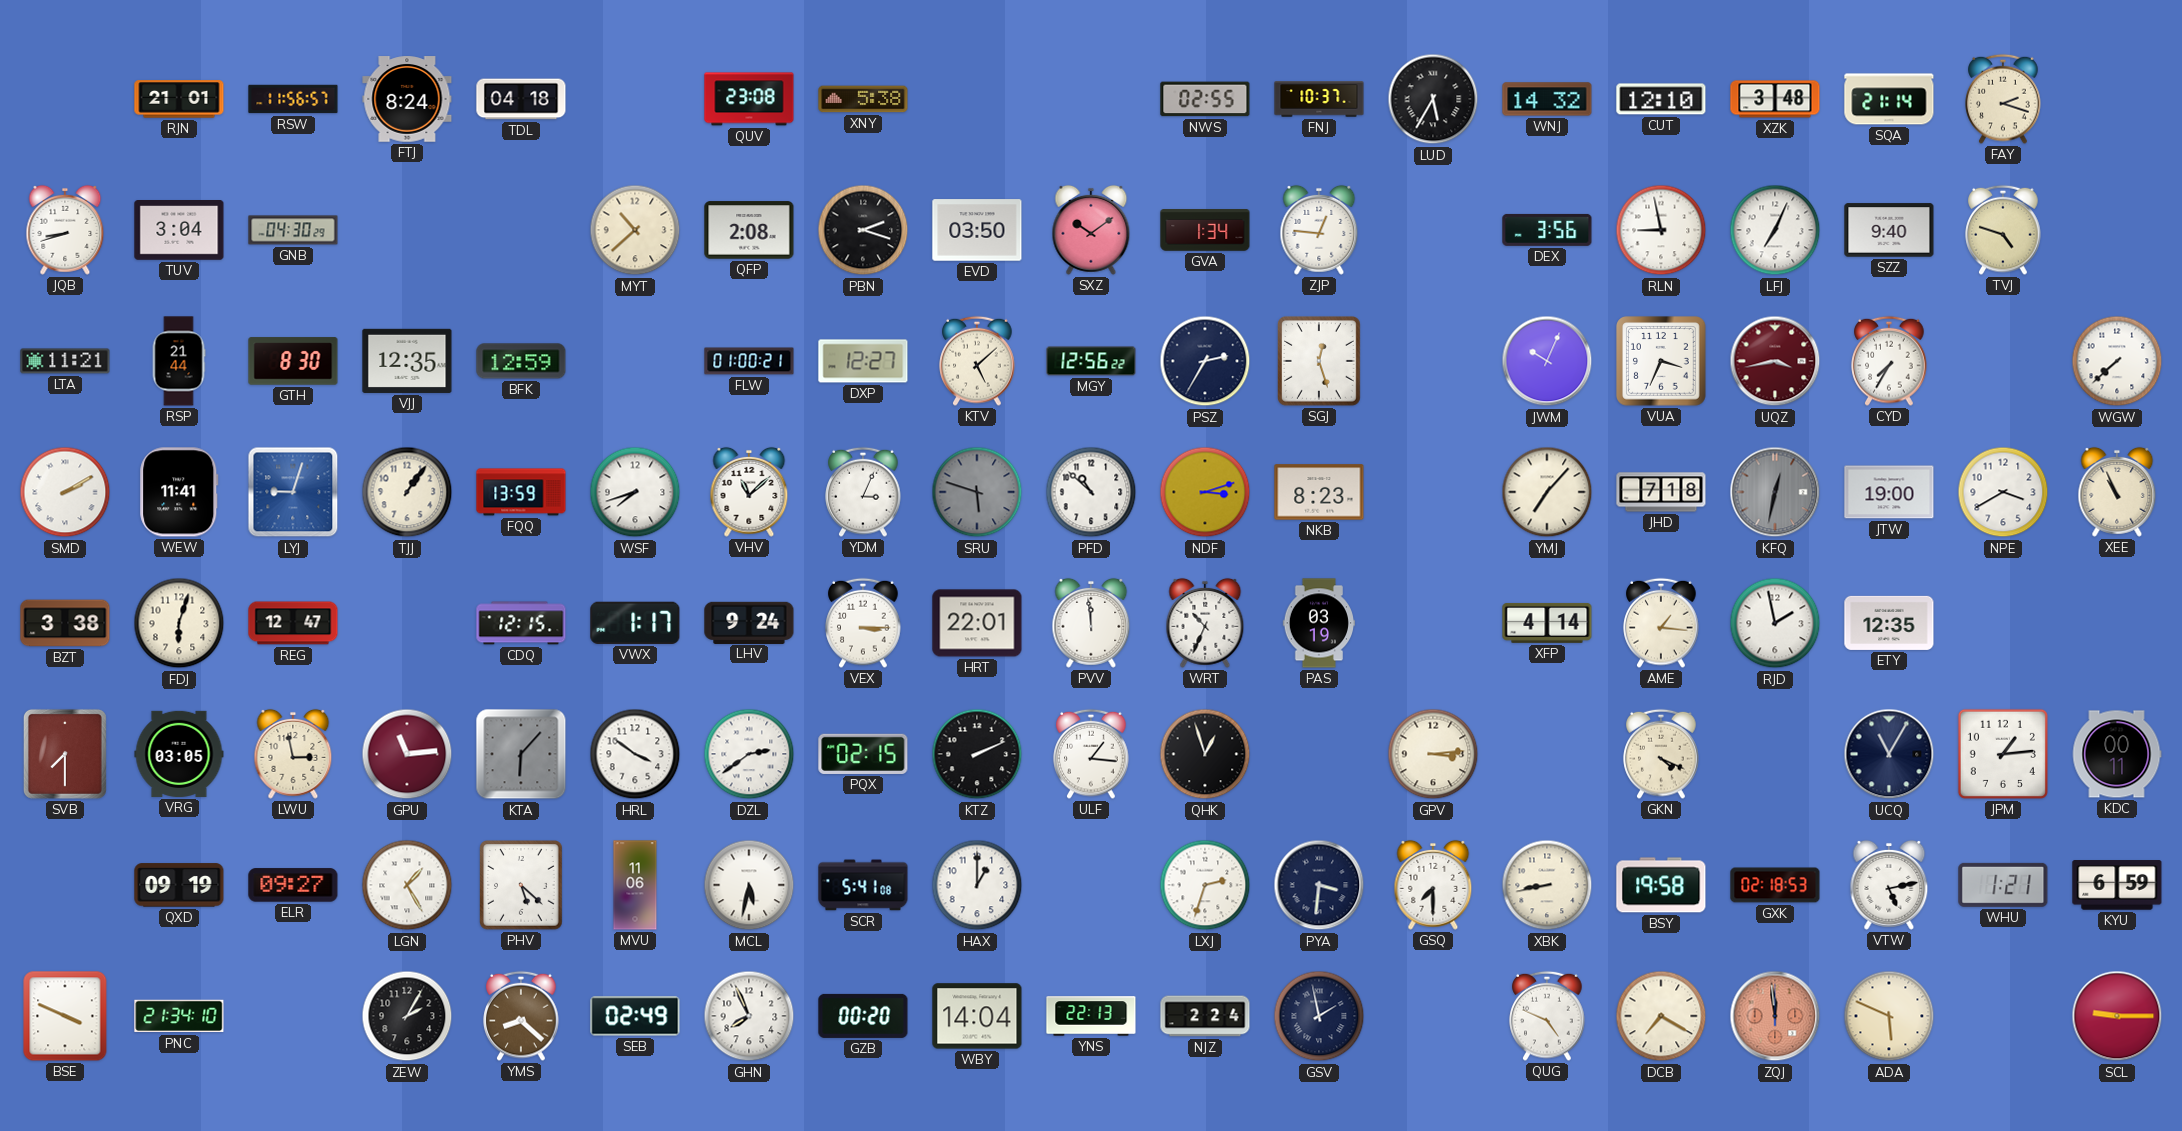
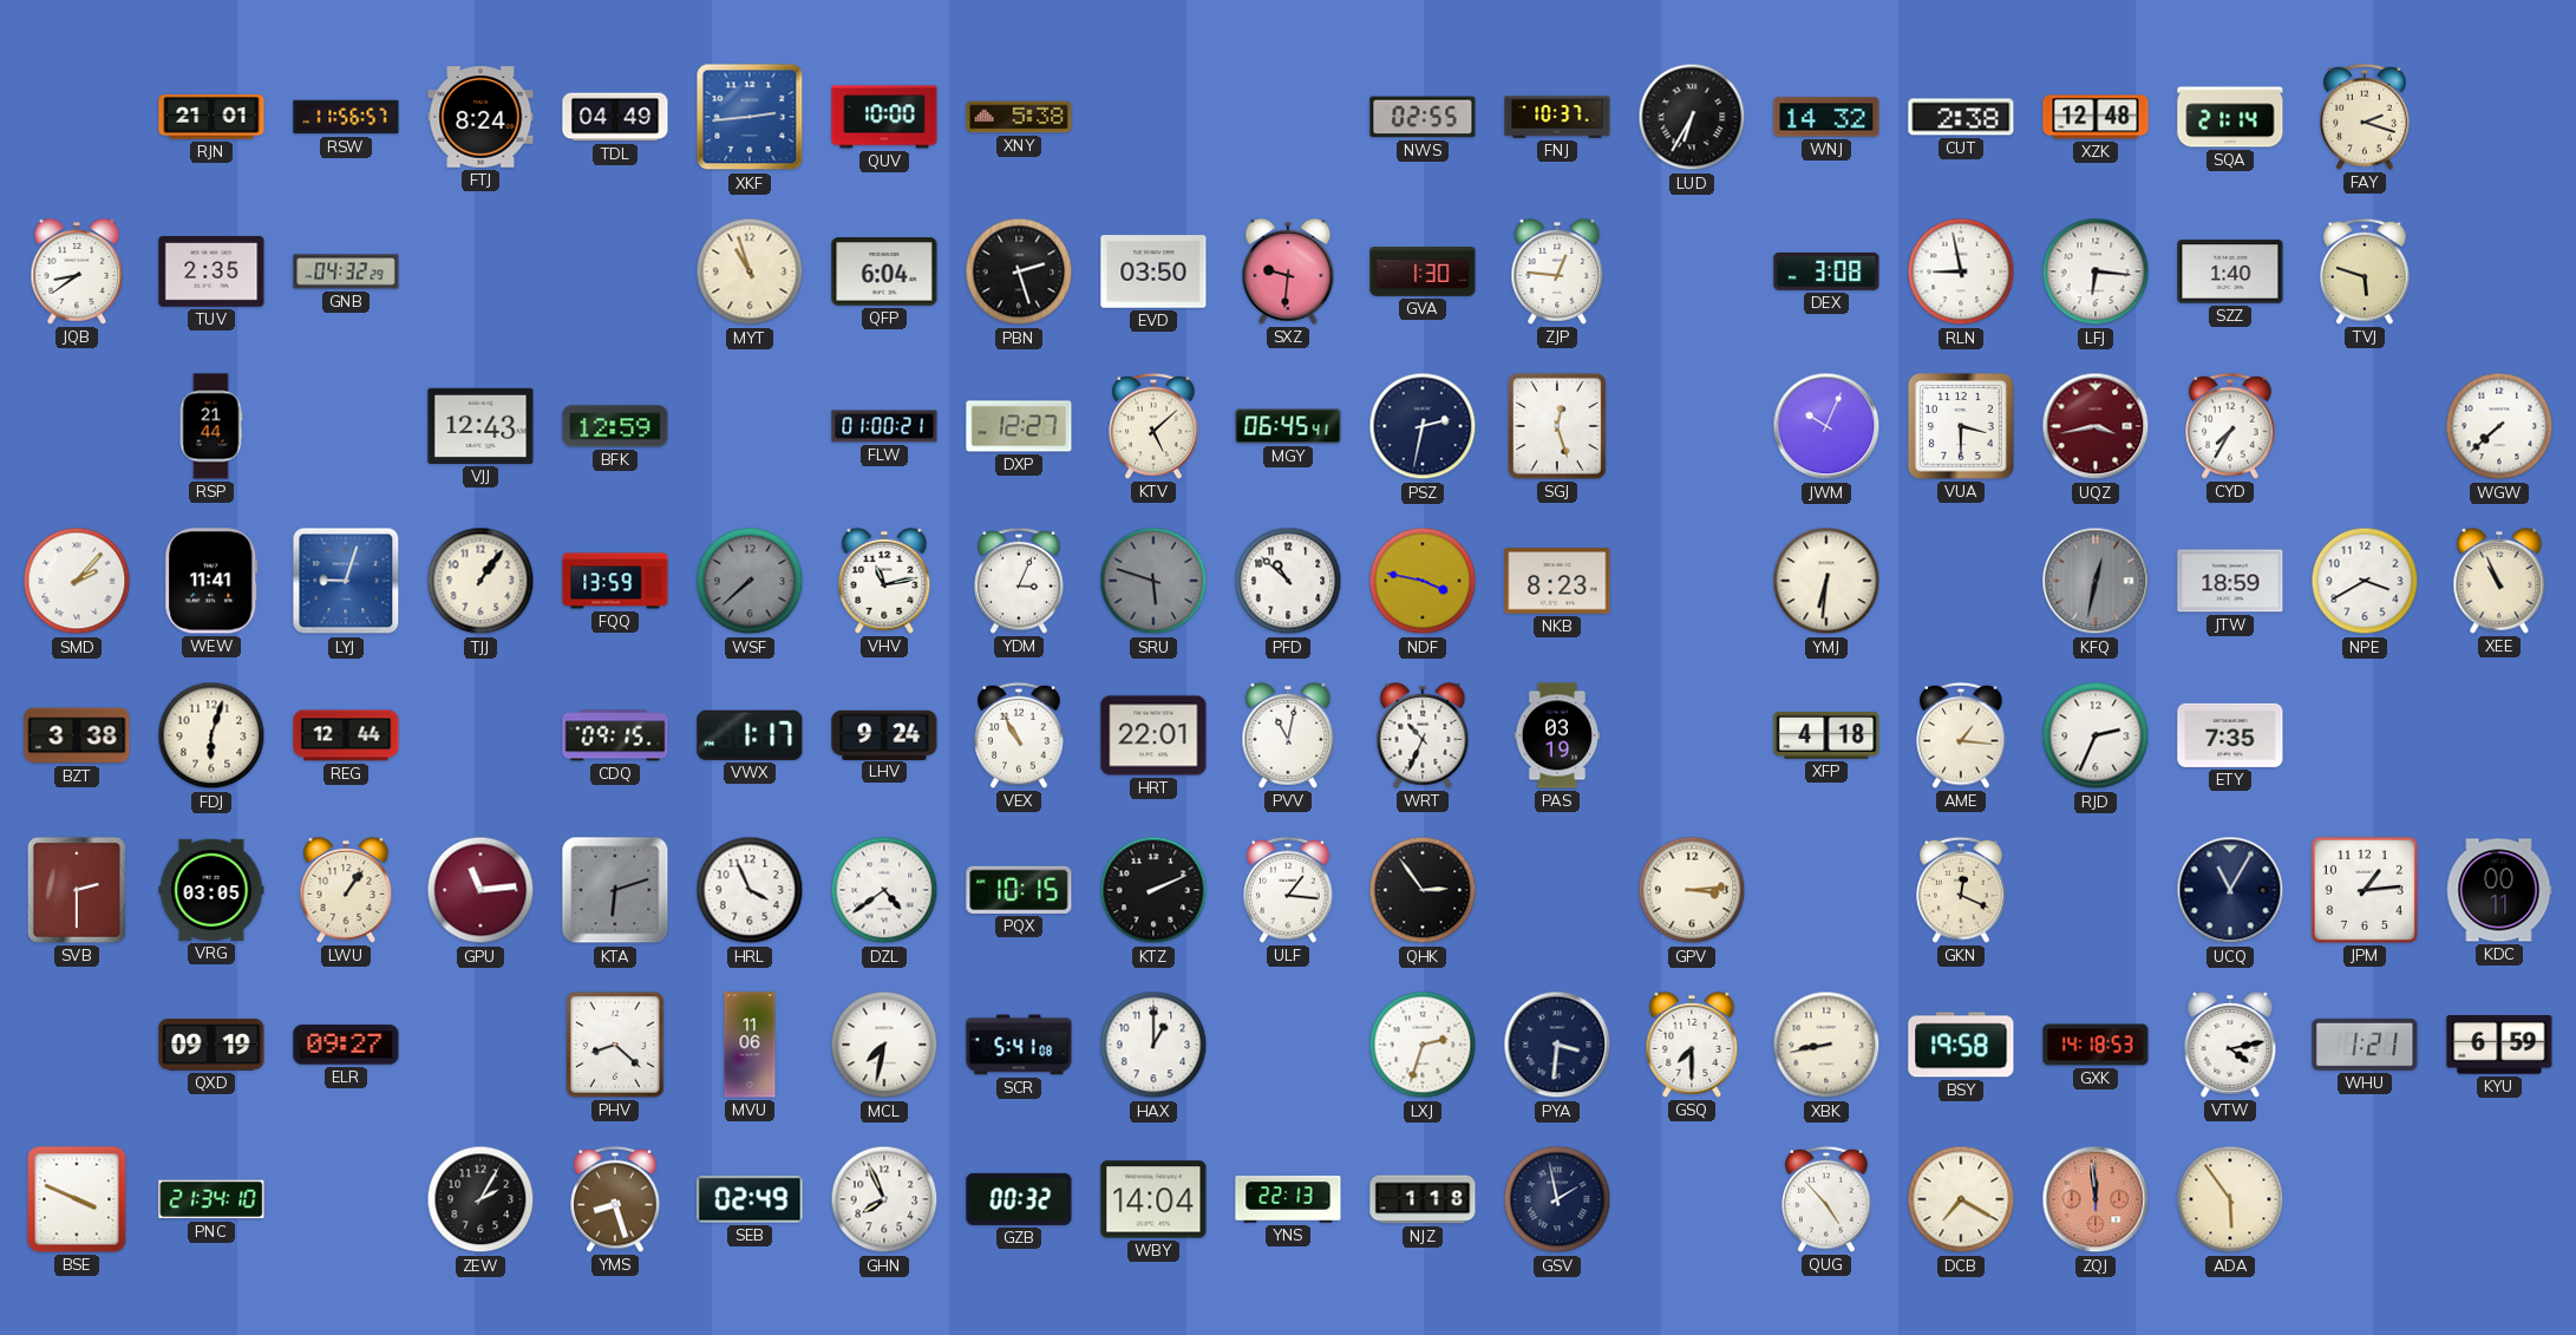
TDL: 04:18 -> 04:49
XKF: none -> 2:44
QUV: 23:08 -> 10:00
LUD: 5:35 -> 6:35
CUT: 12:10 -> 2:38
XZK: 3:48 -> 12:48
JQB: 8:42 -> 8:39
TUV: 3:04 -> 2:35
GNB: 04:30 -> 04:32
MYT: 10:38 -> 10:57
QFP: 2:08 -> 6:04
PBN: 2:18 -> 2:27
SXZ: 10:09 -> 9:31
GVA: 1:34 -> 1:30
DEX: 3:56 -> 3:08
LFJ: 7:04 -> 6:16
SZZ: 9:40 -> 1:40
TVJ: 4:48 -> 5:48
LTA: 11:21 -> none
GTH: 8:30 -> none
VJJ: 12:35 -> 12:43
MGY: 12:56 -> 06:45
PSZ: 2:35 -> 2:32
VUA: 3:34 -> 3:30
SMD: 2:10 -> 2:07
WSF: 7:42 -> 7:38
WSF dial: white -> grey
VHV: 11:08 -> 11:13
NDF: 3:12 -> 3:47
YMJ: 7:07 -> 6:31
JHD: 7:18 -> none
JTW: 19:00 -> 18:59
REG: 12:47 -> 12:44
CDQ: 12:15 -> 09:15
VEX: 3:15 -> 10:55
PVV: 11:59 -> 11:02
XFP: 4:14 -> 4:18
RJD: 1:58 -> 2:34
ETY: 12:35 -> 7:35
SVB: 7:30 -> 2:30
LWU: 2:58 -> 1:06
KTA: 6:07 -> 6:12
HRL: 3:51 -> 3:56
DZL: 2:39 -> 4:39
PQX: 02:15 -> 10:15
QHK: 12:57 -> 2:54
GKN: 4:19 -> 12:19
LGN: 1:25 -> none
PHV: 5:22 -> 8:22
MCL: 5:32 -> 7:32
GXK: 02:18 -> 14:18
VTW: 5:13 -> 4:13
YMS: 8:22 -> 8:27
GZB: 00:20 -> 00:32
NJZ: 2:24 -> 1:18
QUG: 4:49 -> 4:53
ADA: 5:49 -> 5:54
SCL: 9:15 -> none
